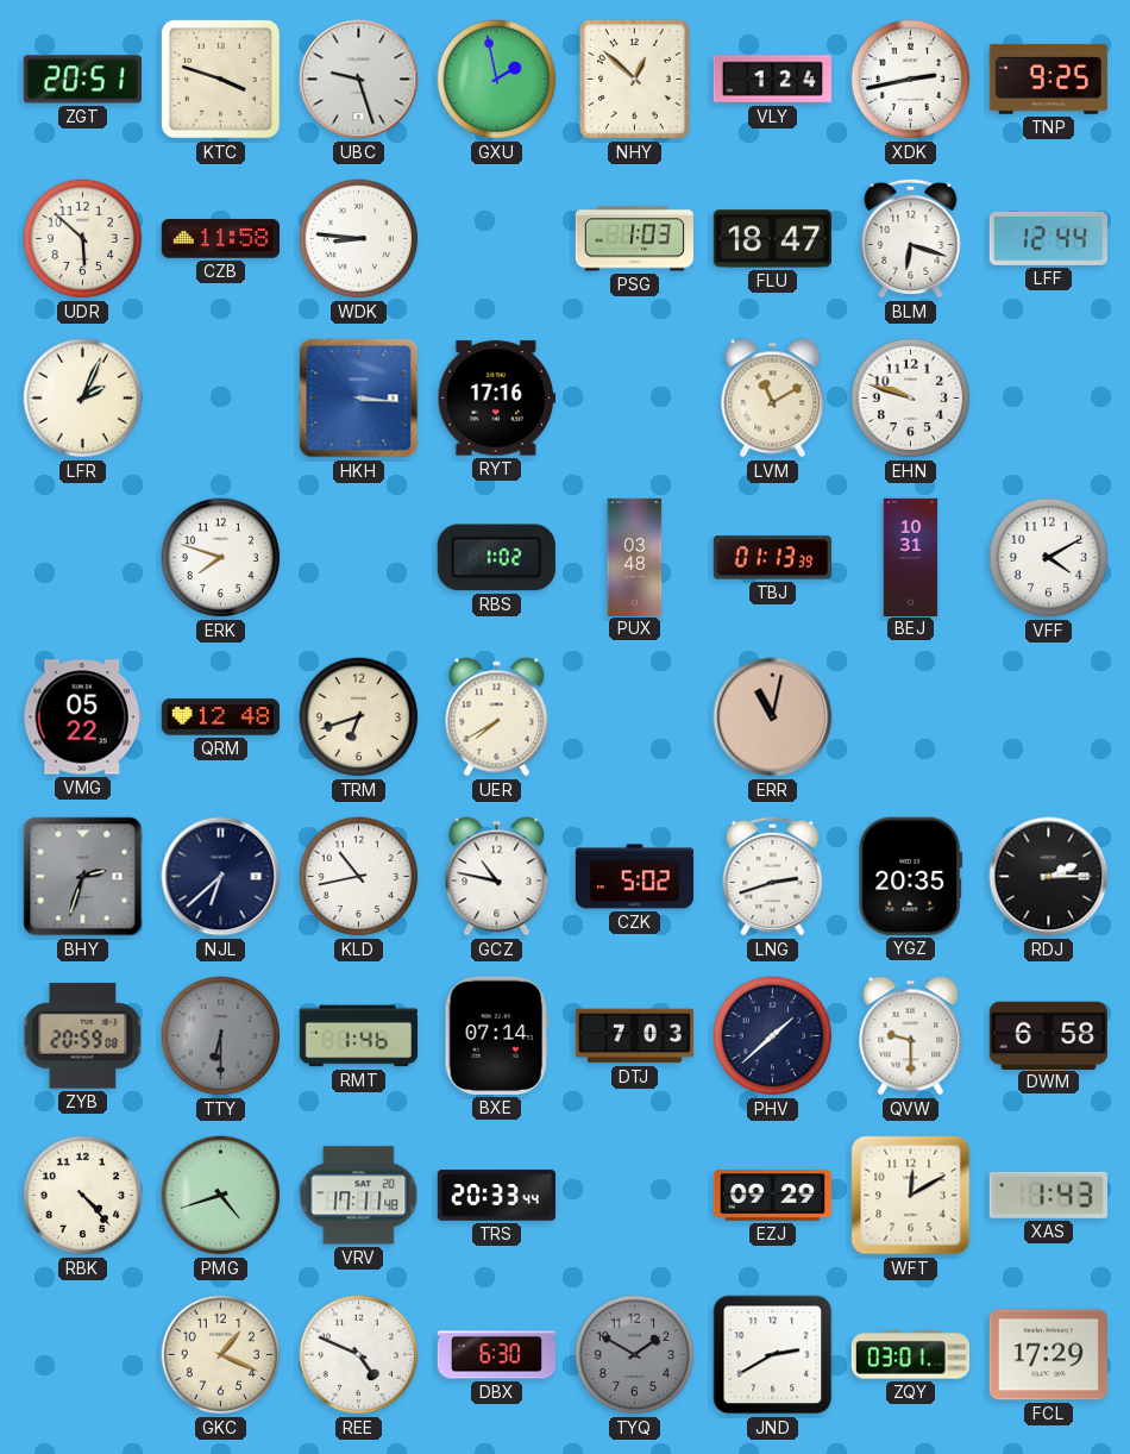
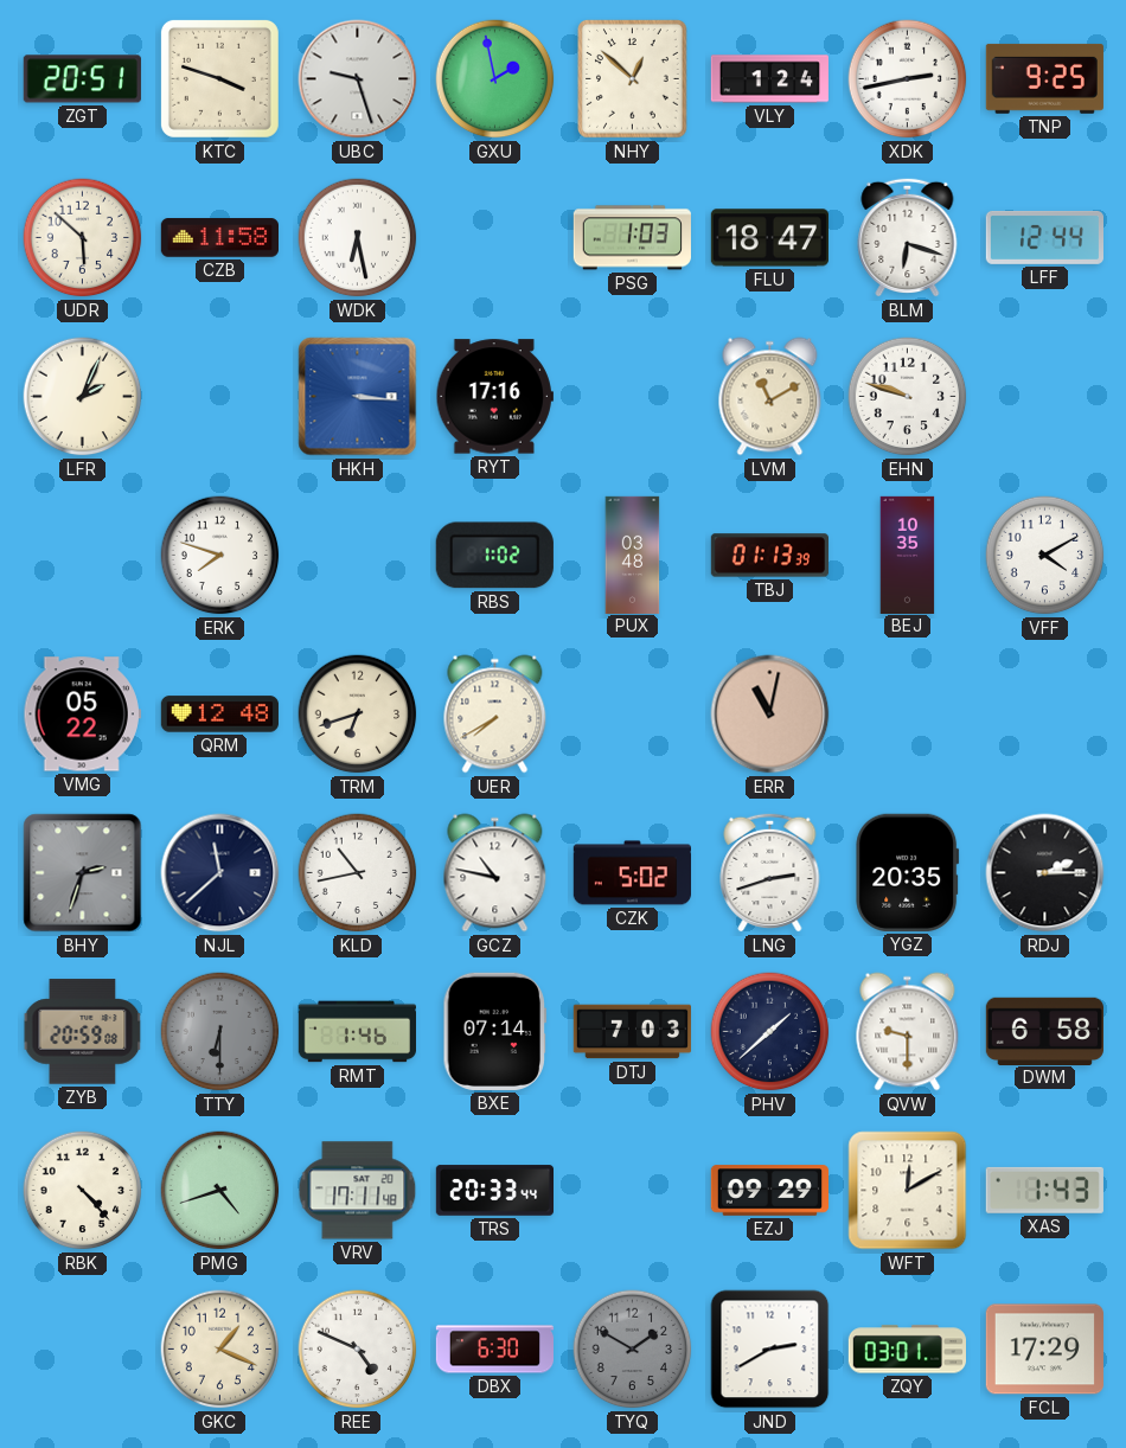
WDK: 8:46 -> 6:28
BEJ: 10:31 -> 10:35
NJL: 6:38 -> 11:38
